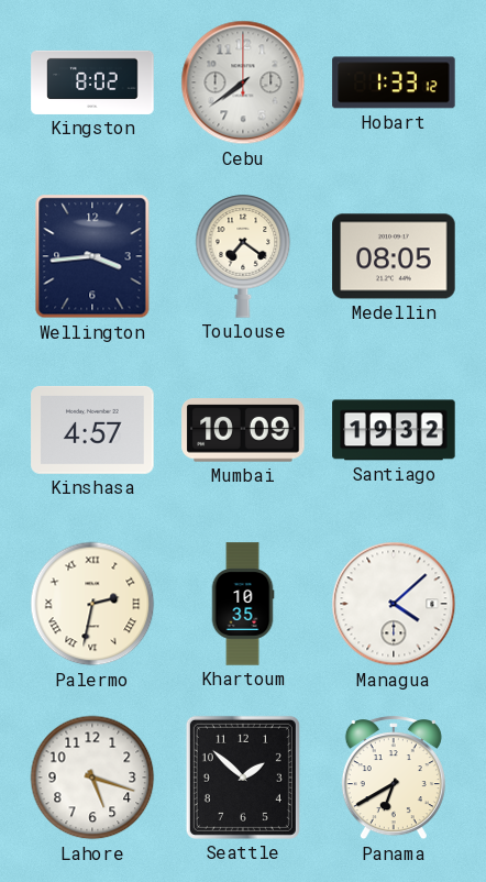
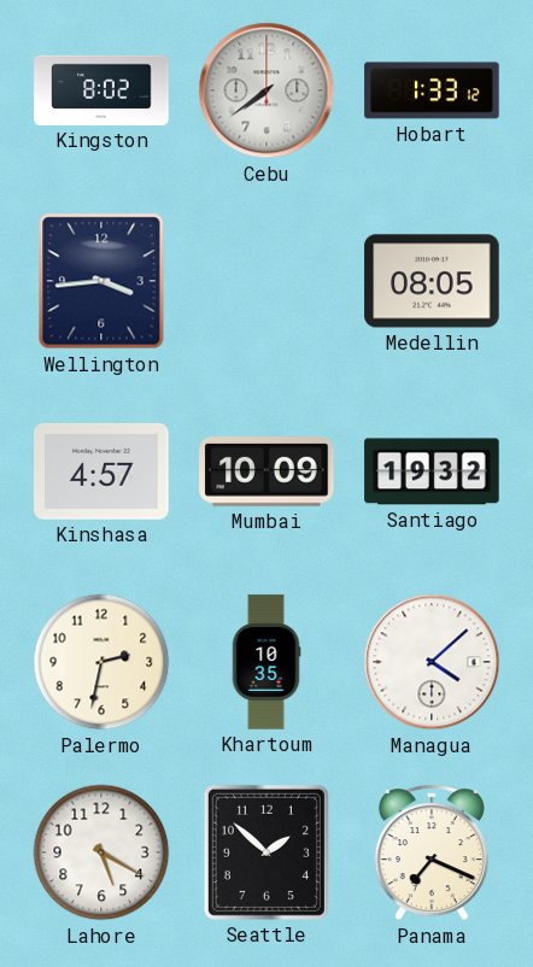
Toulouse: 7:21 -> none
Palermo numerals: Roman -> Arabic
Lahore: 5:18 -> 5:20
Panama: 6:40 -> 7:19
